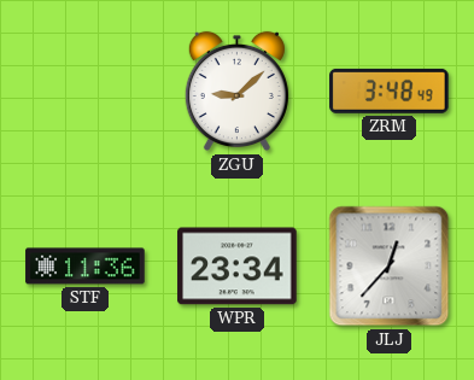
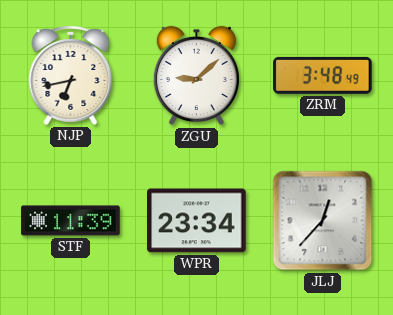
NJP: none -> 6:43
STF: 11:36 -> 11:39
